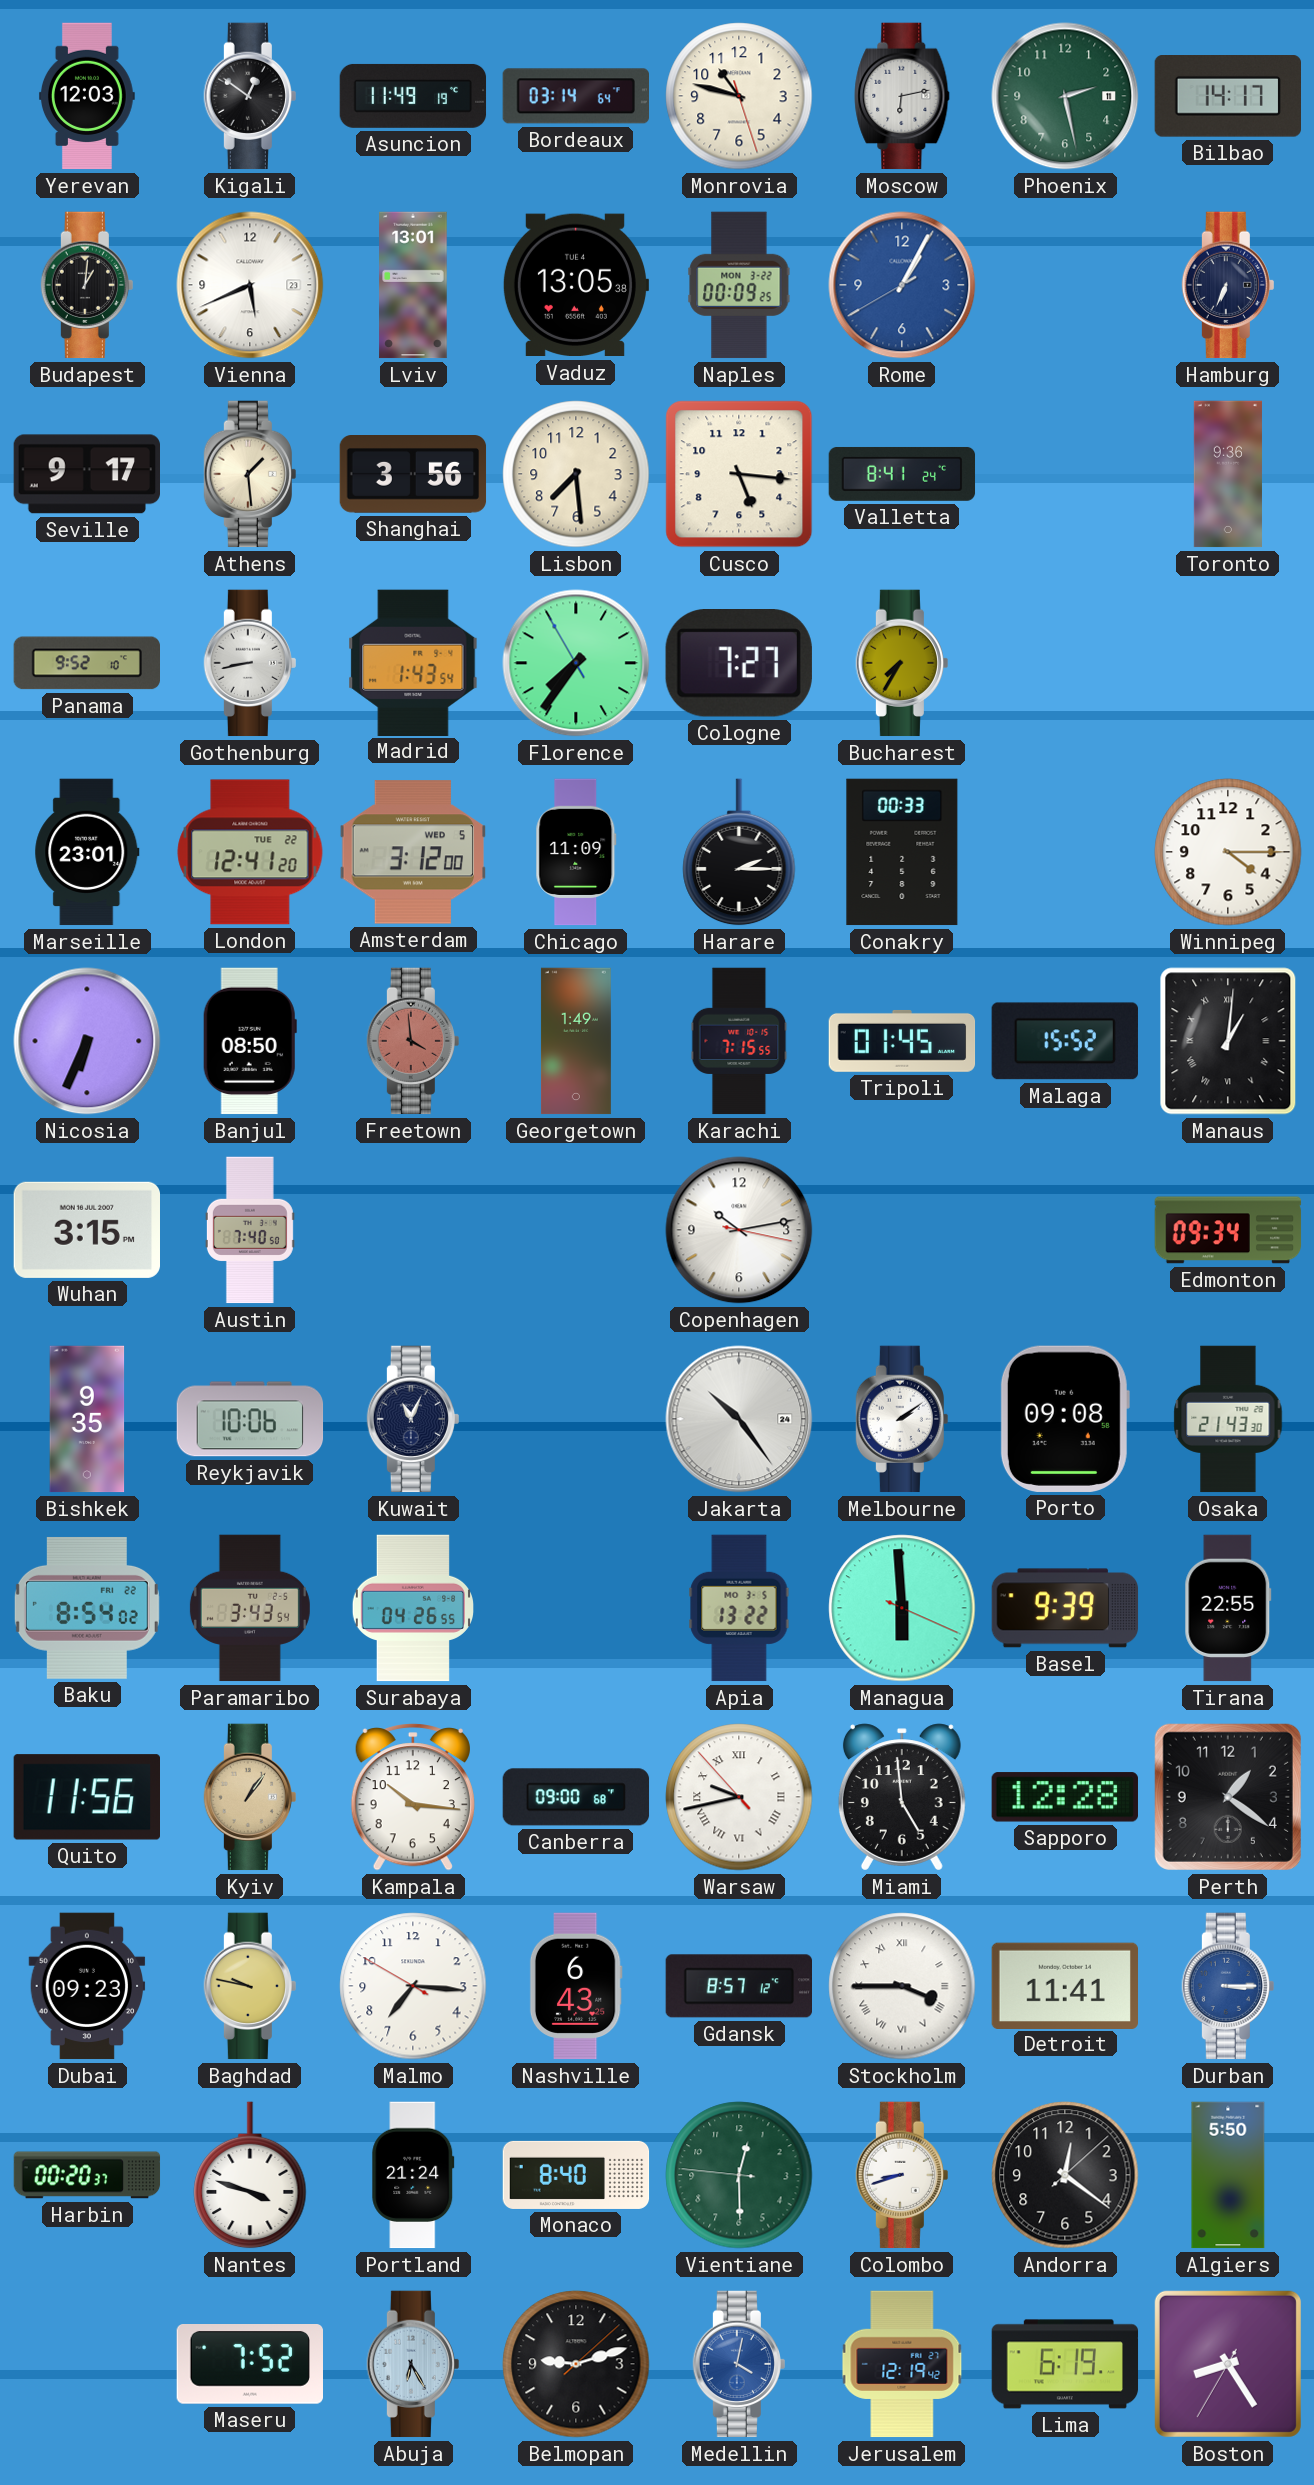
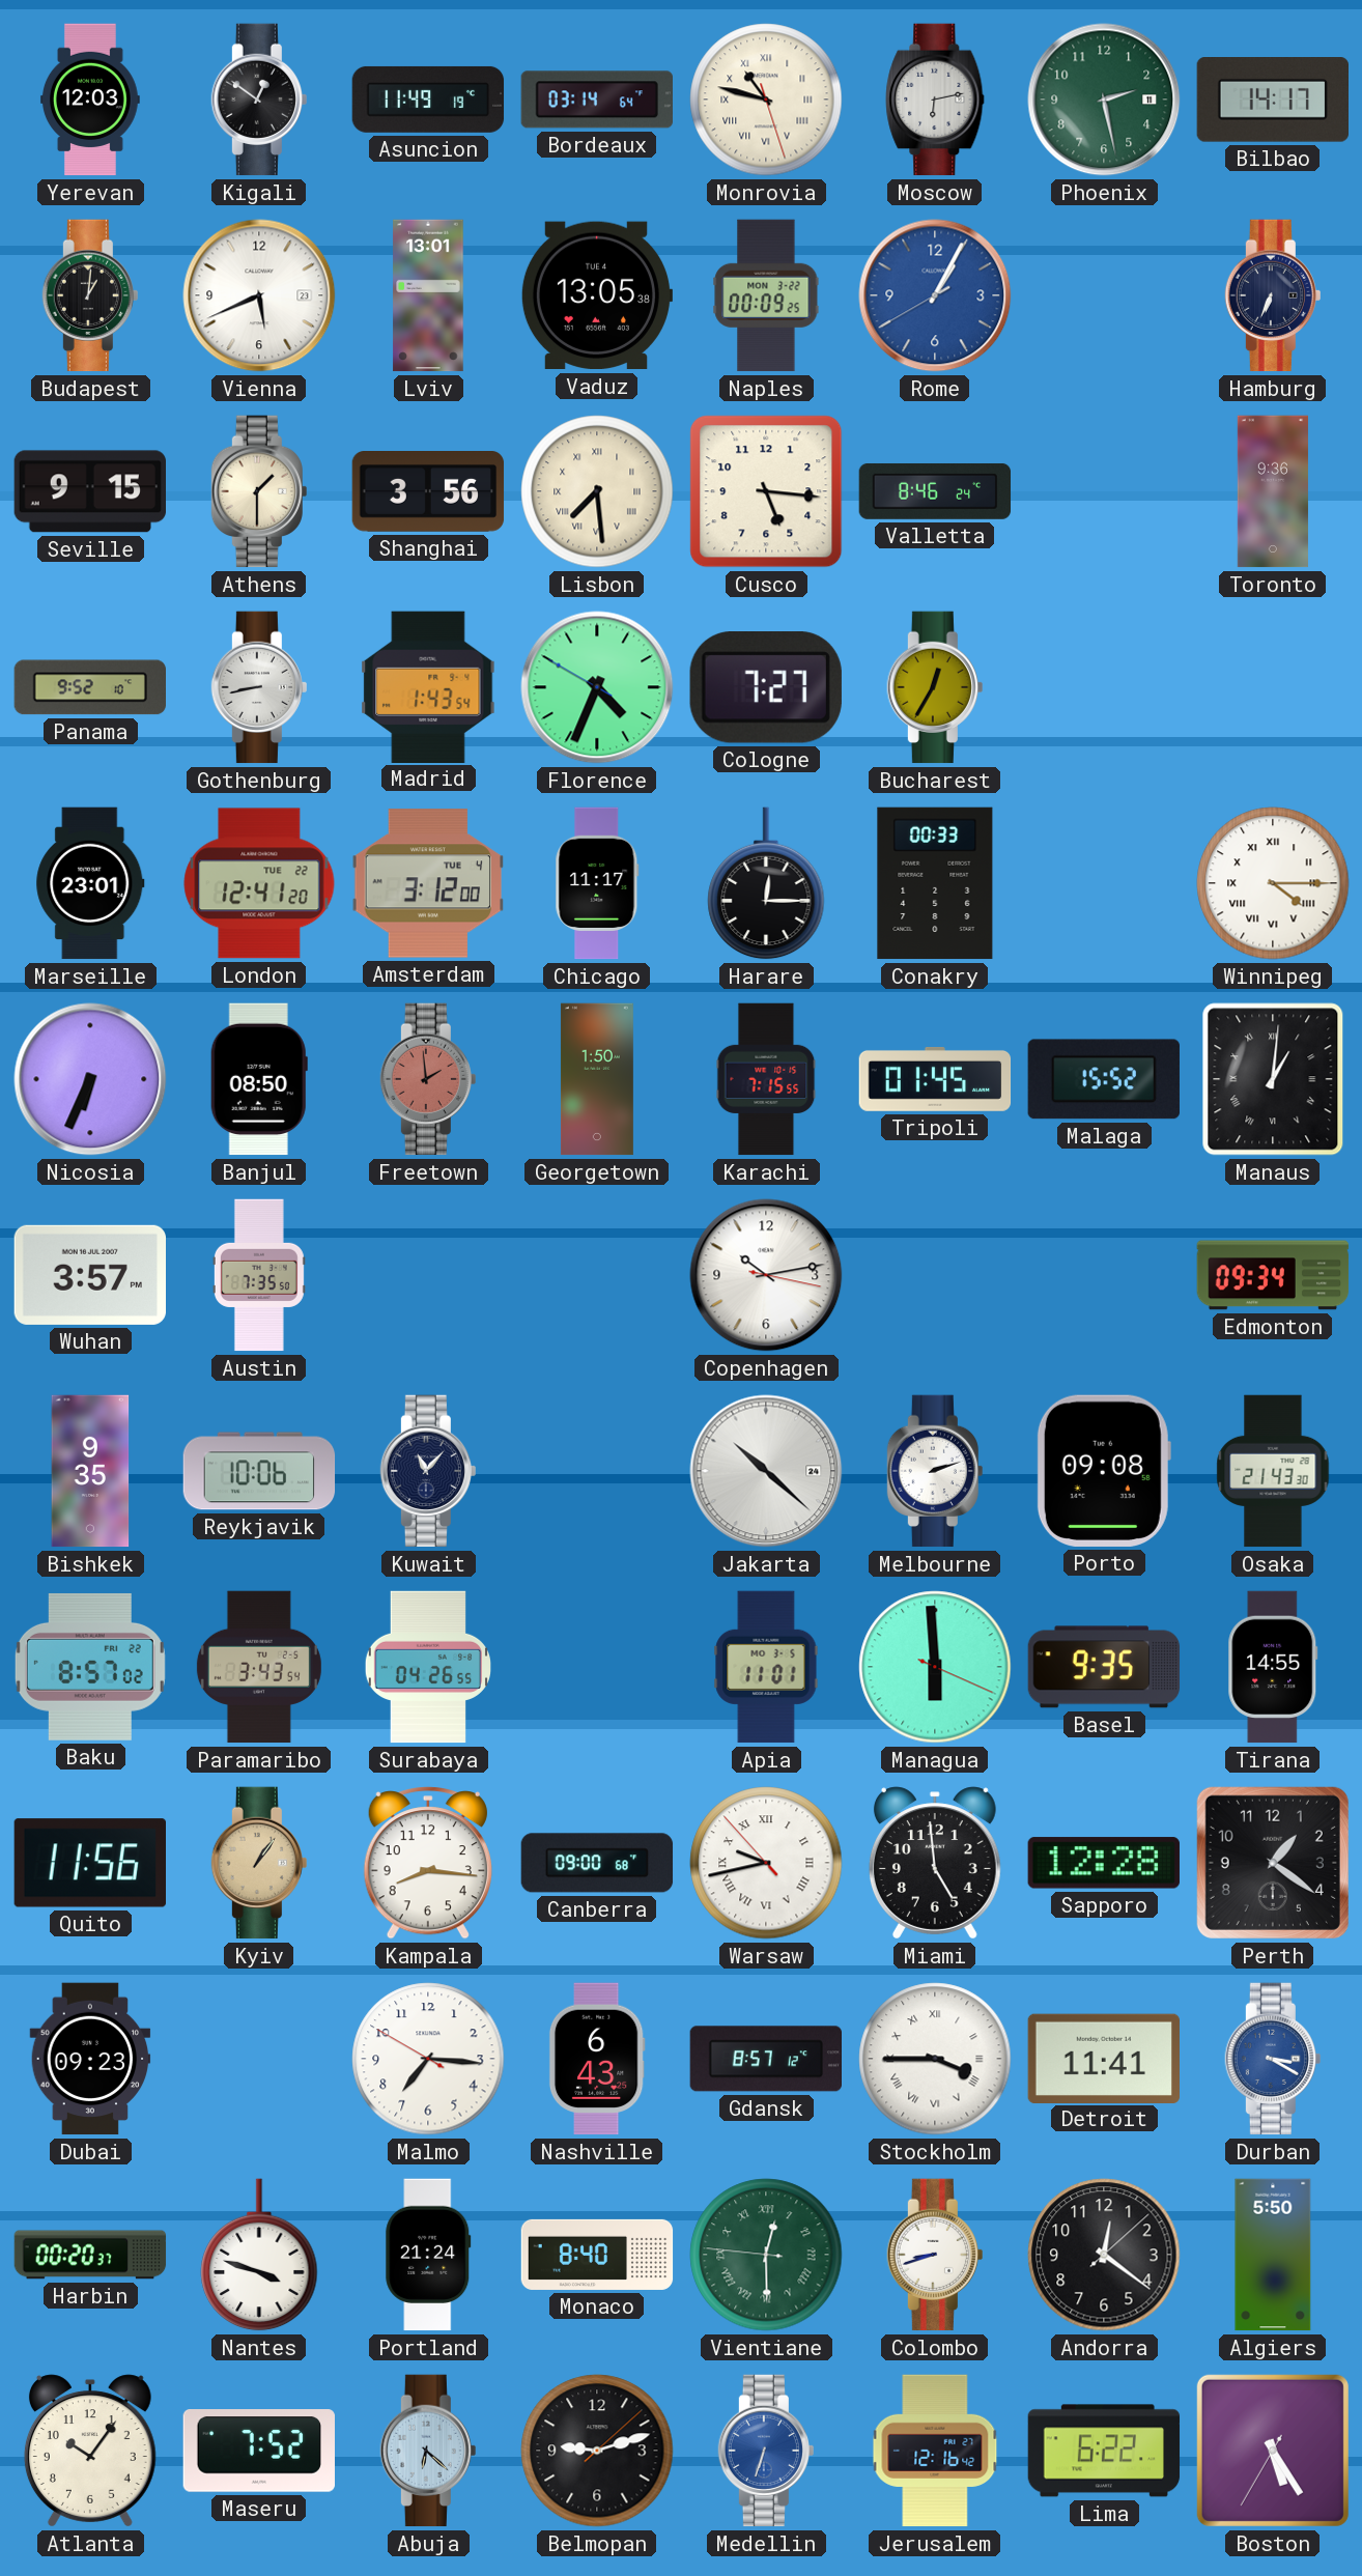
Monrovia numerals: Arabic -> Roman
Seville: 9:17 -> 9:15
Athens: 1:29 -> 1:30
Lisbon numerals: Arabic -> Roman
Valletta: 8:41 -> 8:46
Florence: 7:35 -> 4:33
Bucharest: 7:35 -> 12:35
Amsterdam date: WED 5 -> TUE 4
Chicago: 11:09 -> 11:17
Harare: 2:15 -> 12:15
Winnipeg numerals: Arabic -> Roman
Freetown: 3:59 -> 1:59
Georgetown: 1:49 -> 1:50
Wuhan: 3:15 -> 3:57
Austin: 7:40 -> 7:35
Kuwait: 11:04 -> 11:07
Jakarta: 10:24 -> 10:22
Melbourne: 2:09 -> 2:12
Baku: 8:54 -> 8:57
Apia: 13:22 -> 11:01
Basel: 9:39 -> 9:35
Tirana: 22:55 -> 14:55
Kampala: 10:16 -> 8:16
Baghdad: 9:47 -> none
Durban: 3:15 -> 3:20
Vientiane numerals: Arabic -> Roman
Atlanta: none -> 10:06
Abuja: 6:25 -> 6:22
Medellin: 4:02 -> 6:33
Jerusalem: 12:19 -> 12:16
Lima: 6:19 -> 6:22
Boston: 8:24 -> 5:24
